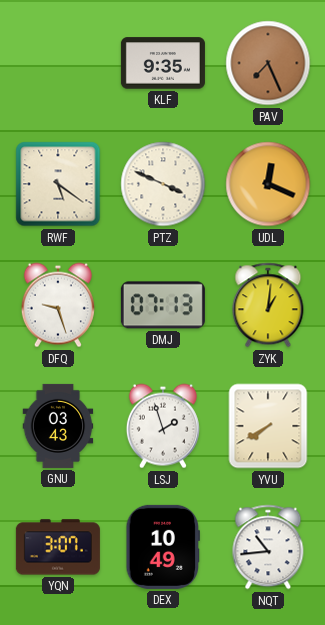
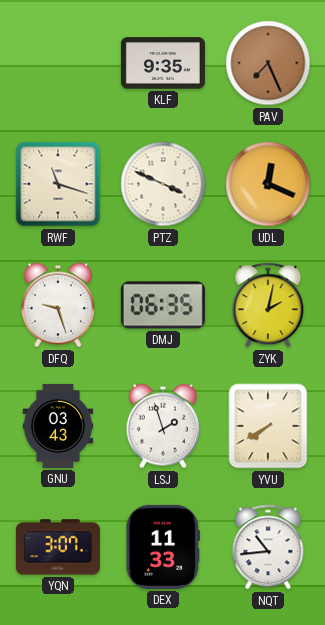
RWF: 5:21 -> 11:18
DMJ: 07:13 -> 06:35
ZYK: 1:01 -> 2:02
DEX: 10:49 -> 11:33
